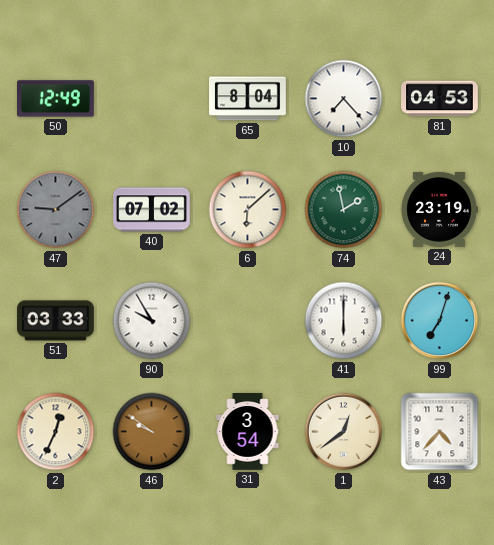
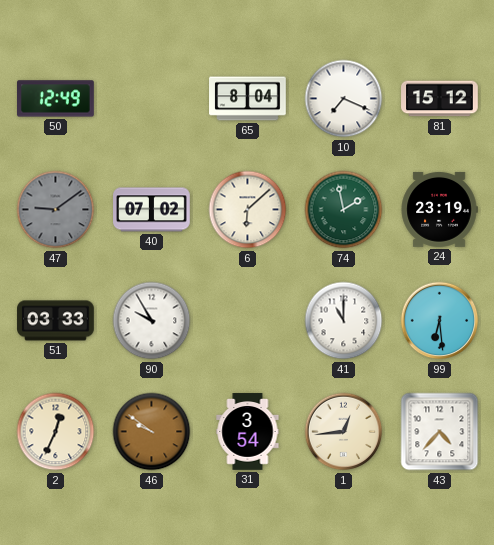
10: 7:23 -> 7:19
81: 04:53 -> 15:12
41: 6:00 -> 11:00
99: 7:03 -> 6:29
1: 12:39 -> 12:44
